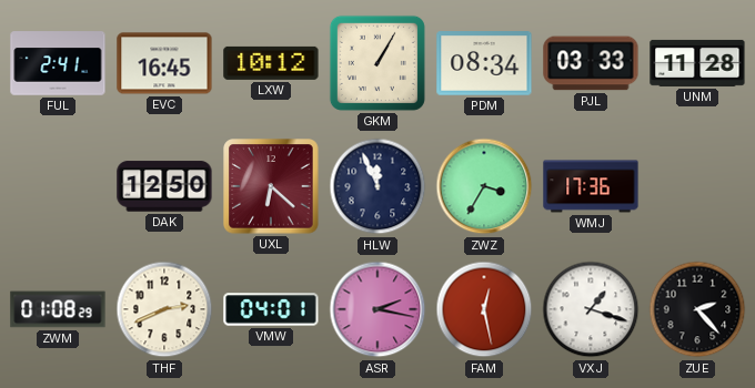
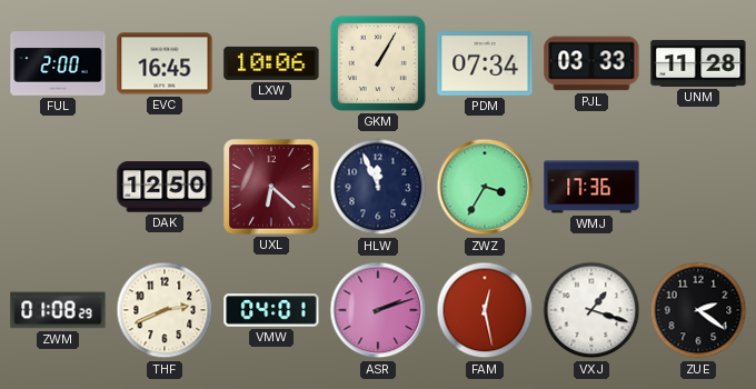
FUL: 2:41 -> 2:00
LXW: 10:12 -> 10:06
PDM: 08:34 -> 07:34
ASR: 2:17 -> 2:12
ZUE: 2:23 -> 2:21
